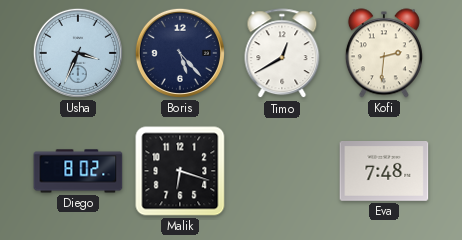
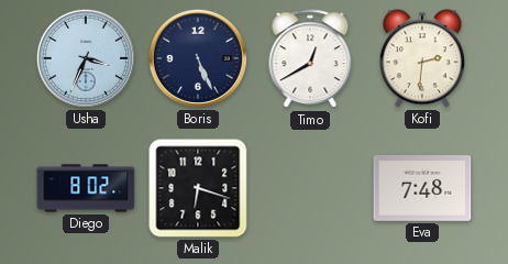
Boris: 5:23 -> 5:26
